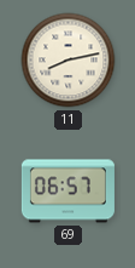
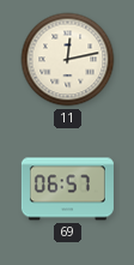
11: 8:13 -> 12:13
